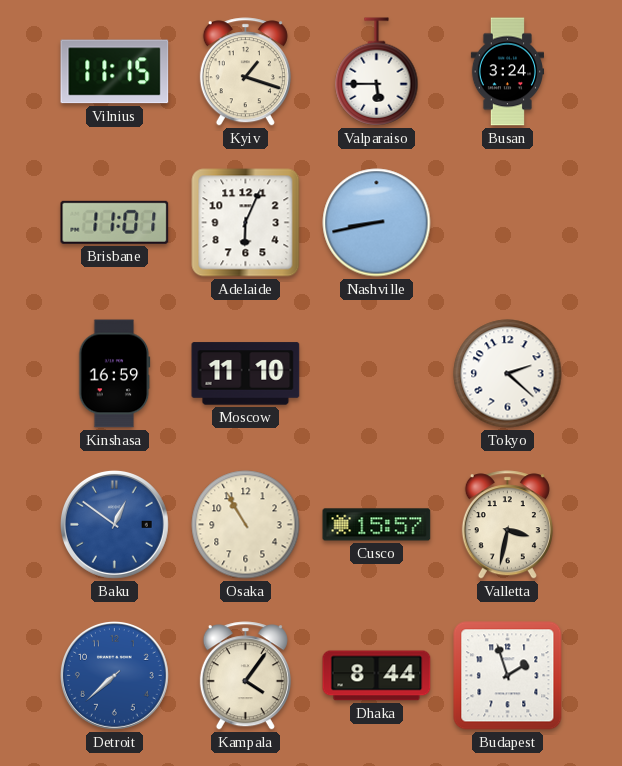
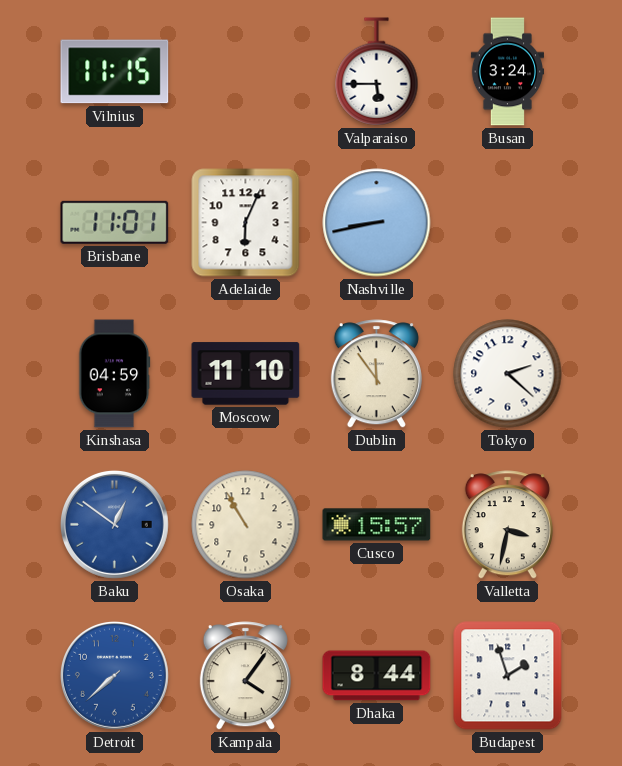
Kyiv: 1:18 -> none
Kinshasa: 16:59 -> 04:59
Dublin: none -> 11:54
